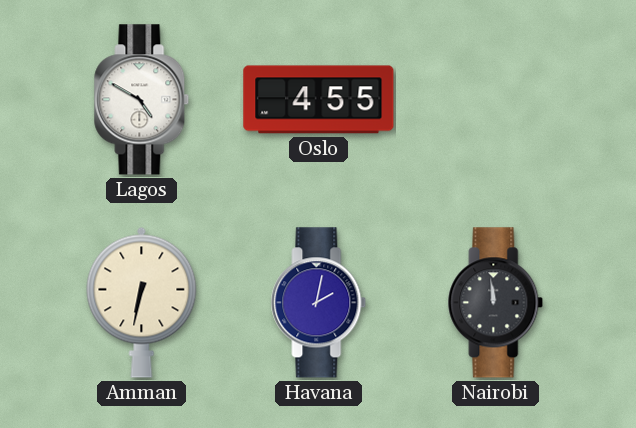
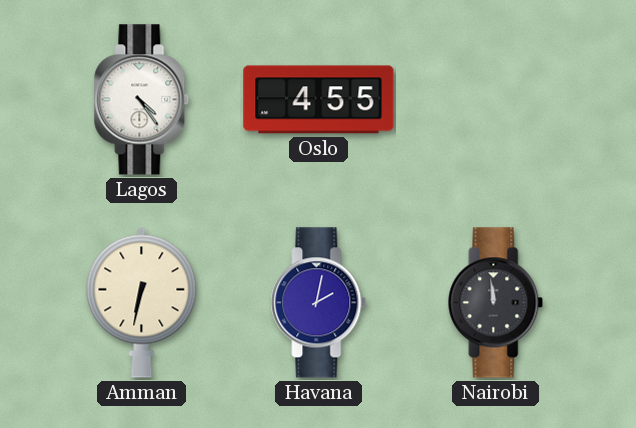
Lagos: 4:50 -> 4:24
